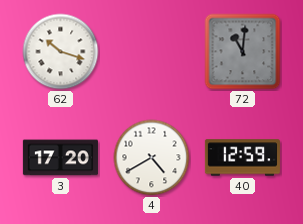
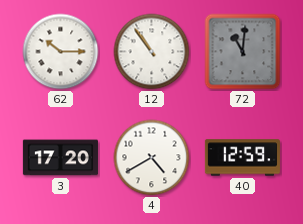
62: 10:18 -> 10:15
12: none -> 10:54
